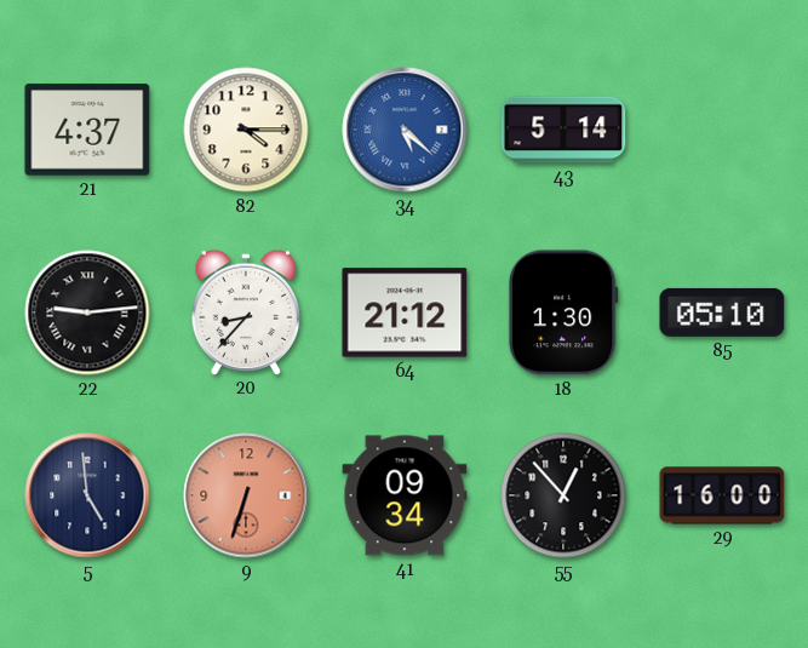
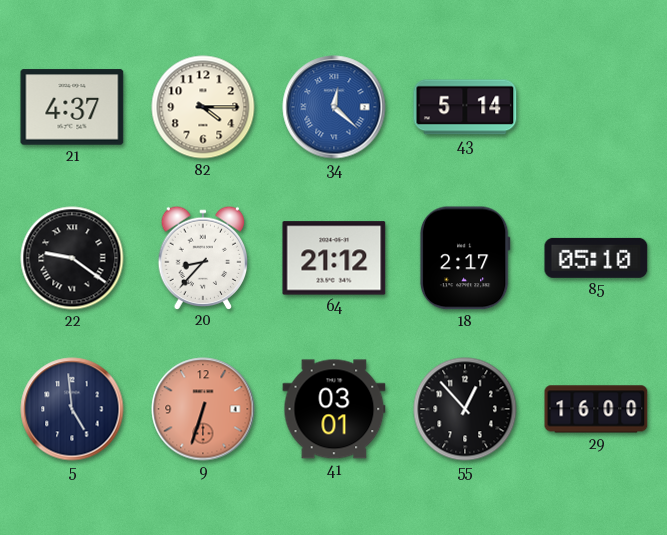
34: 5:22 -> 12:22
22: 9:14 -> 9:21
18: 1:30 -> 2:17
41: 09:34 -> 03:01
